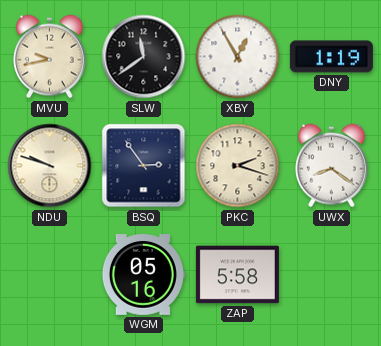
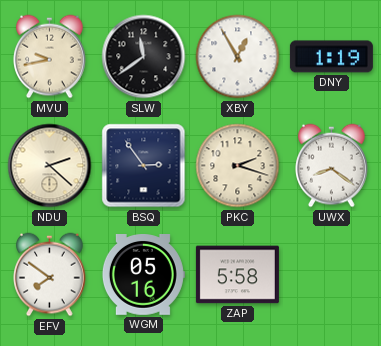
NDU: 9:48 -> 2:22
EFV: none -> 7:51
